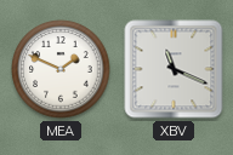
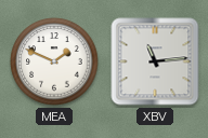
XBV: 11:19 -> 11:14
